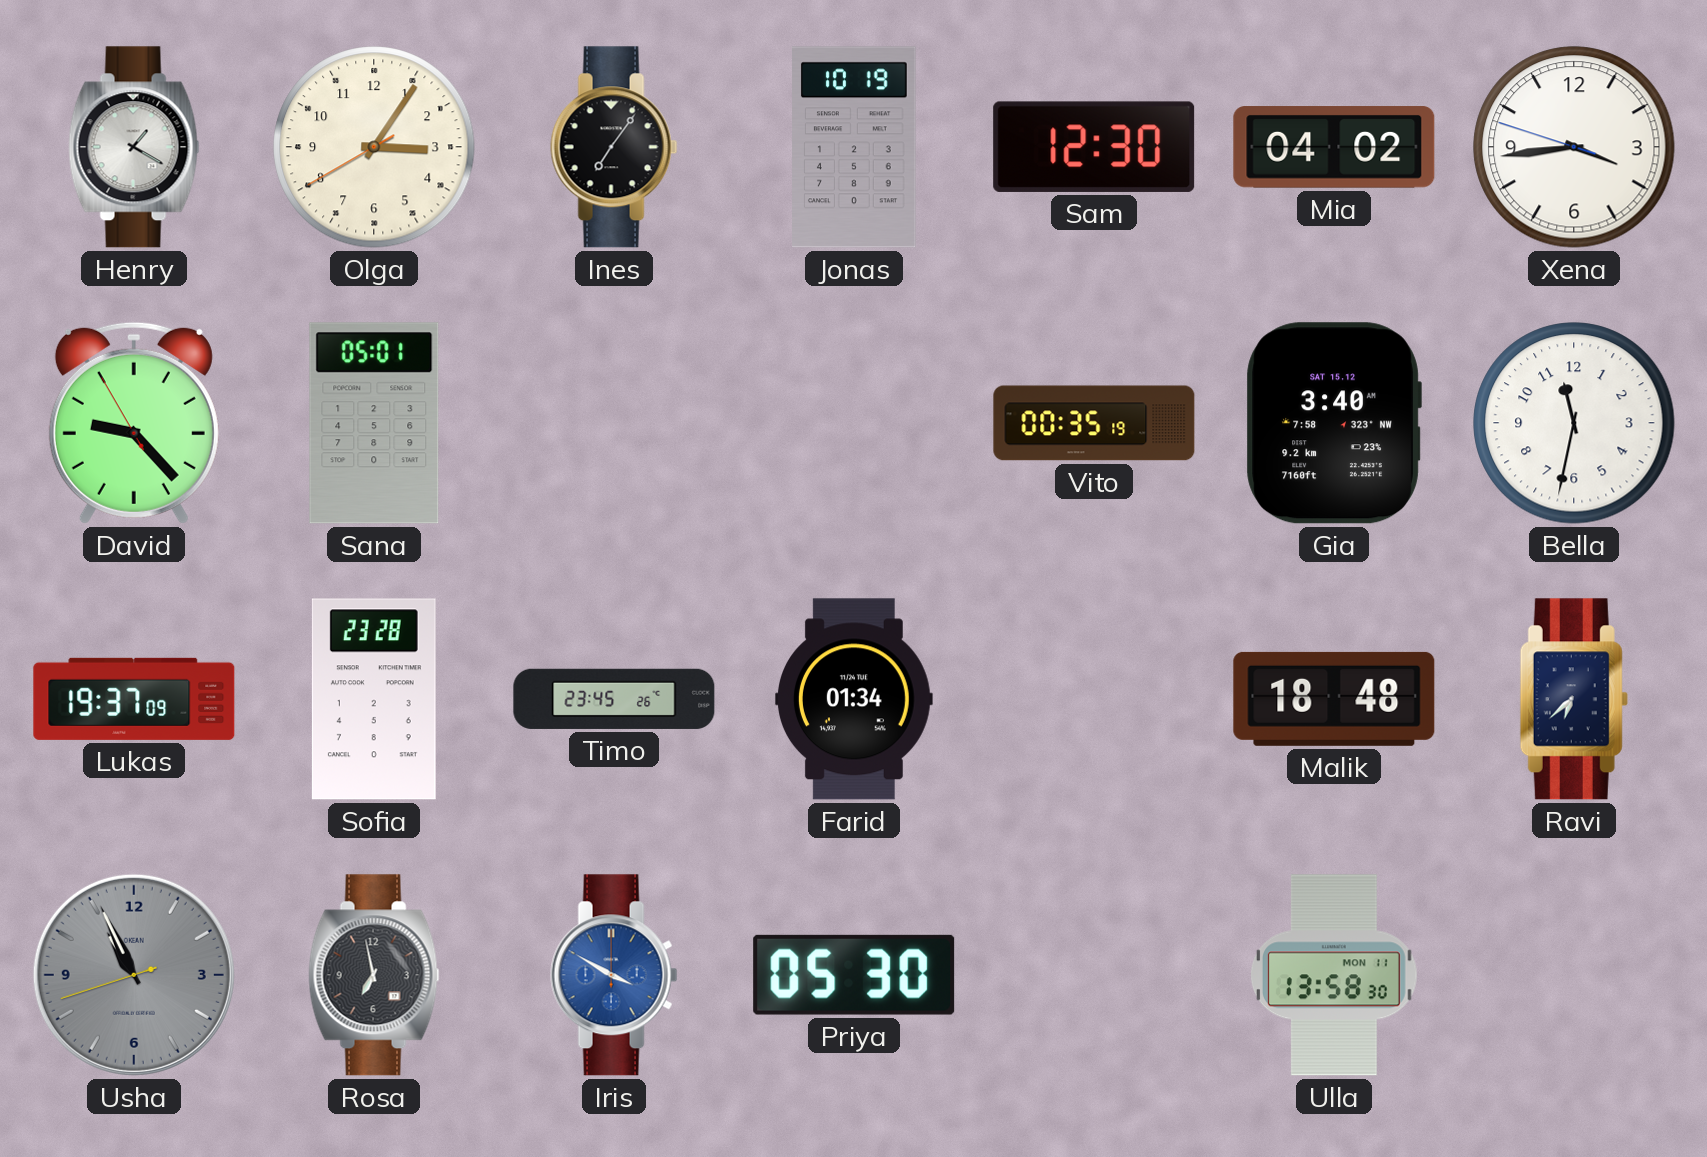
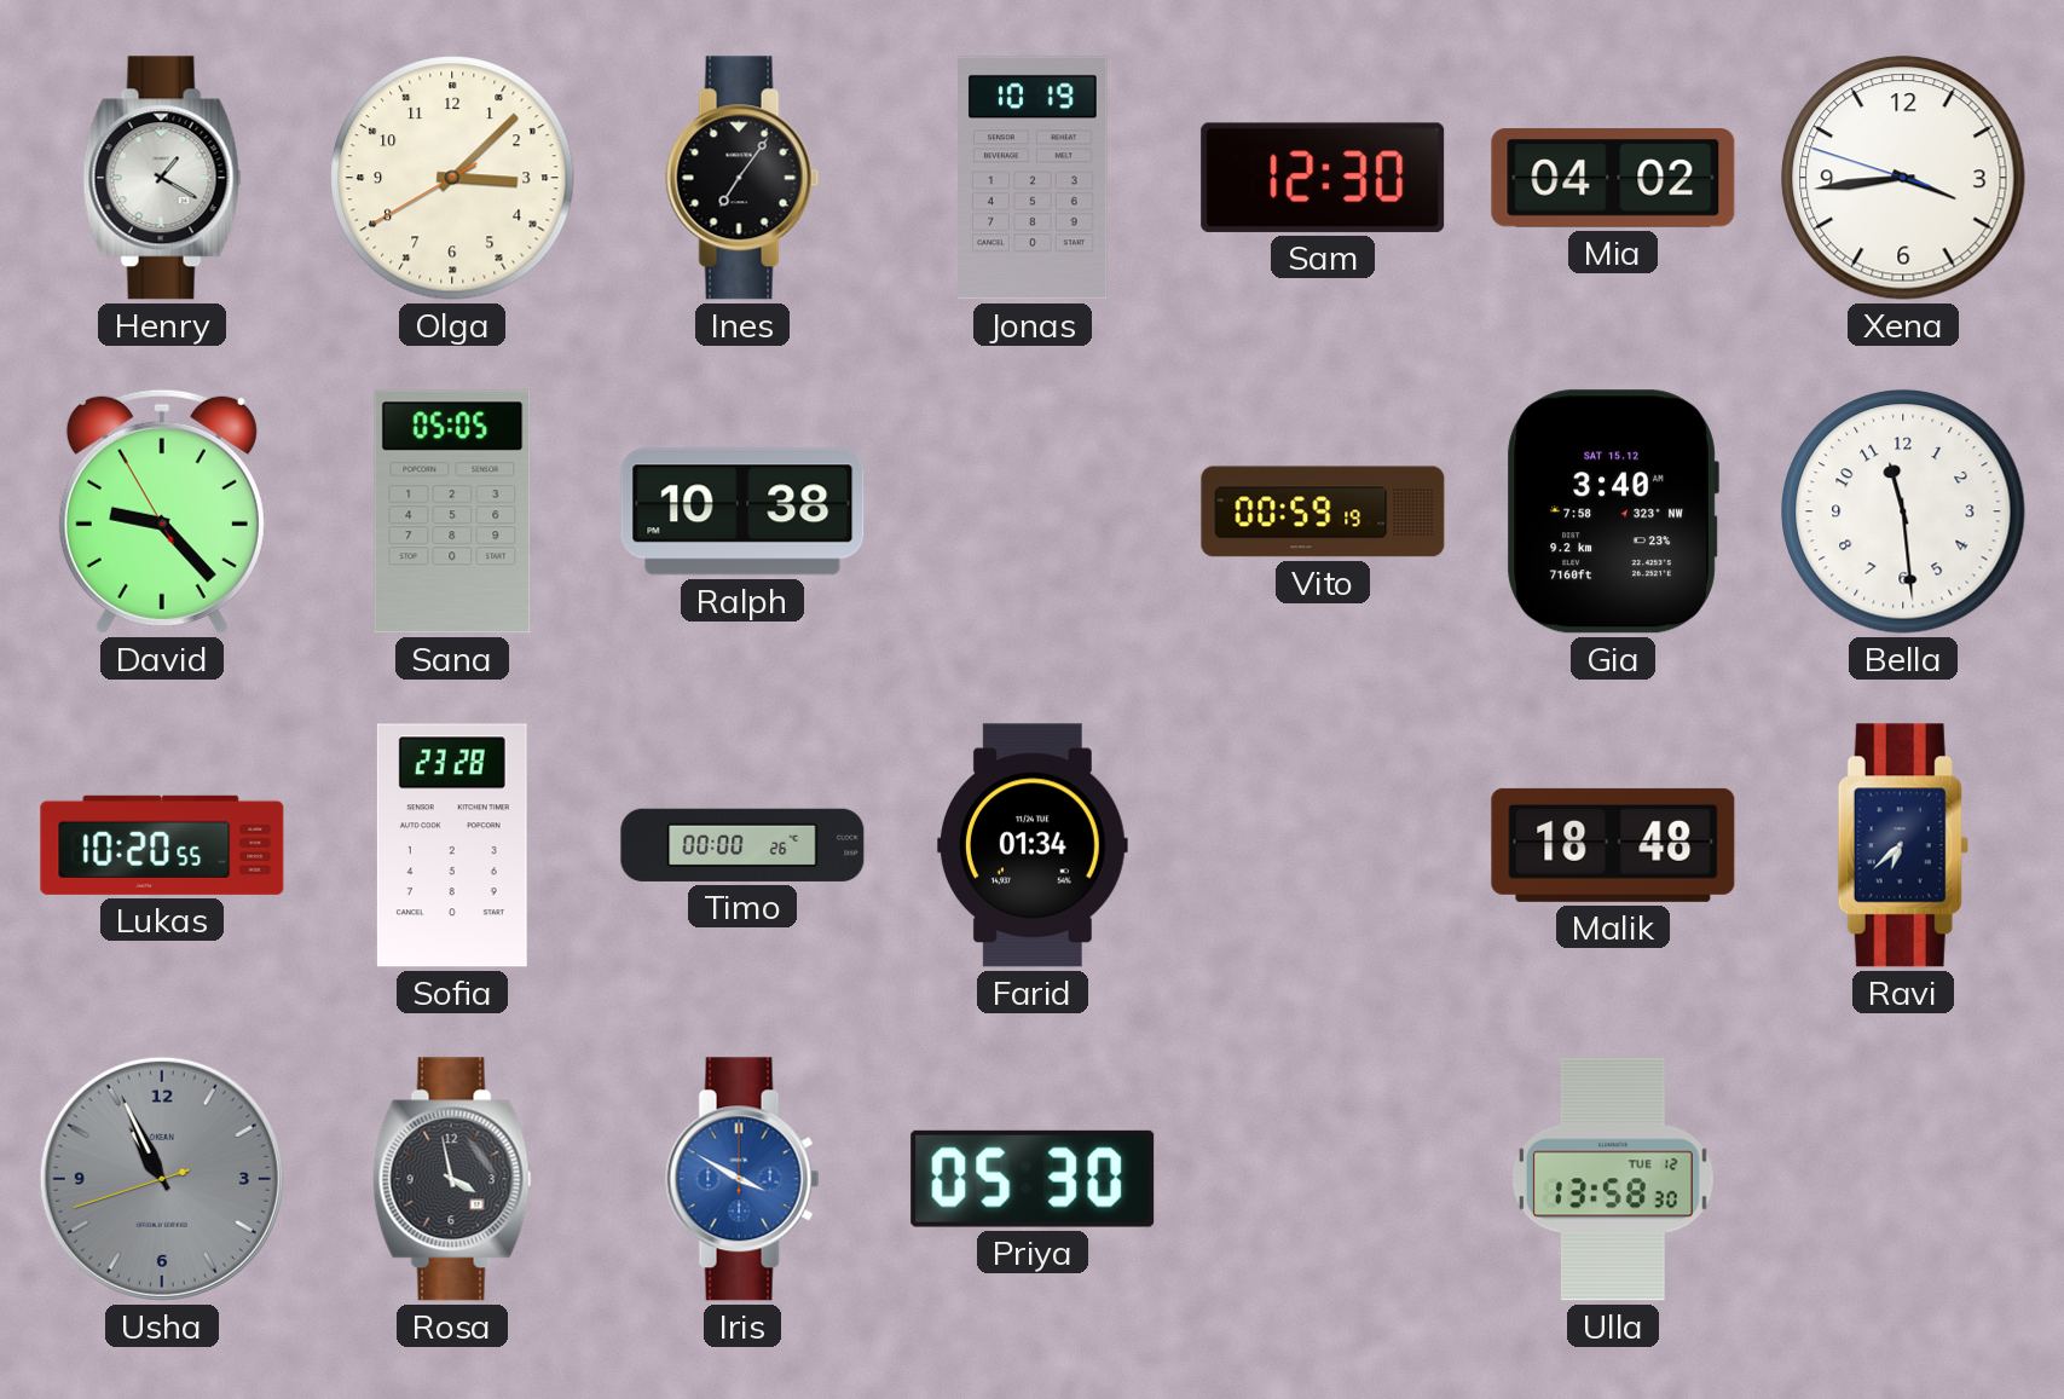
Olga: 3:05 -> 3:07
Sana: 05:01 -> 05:05
Ralph: none -> 10:38
Vito: 00:35 -> 00:59
Bella: 11:32 -> 11:29
Lukas: 19:37 -> 10:20
Timo: 23:45 -> 00:00
Rosa: 6:58 -> 3:58
Ulla date: MON 11 -> TUE 12
